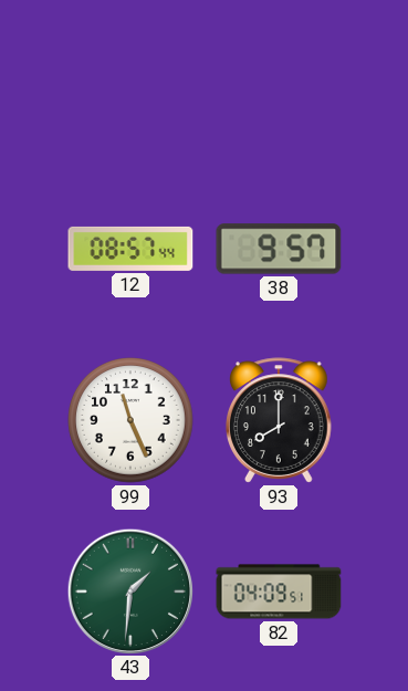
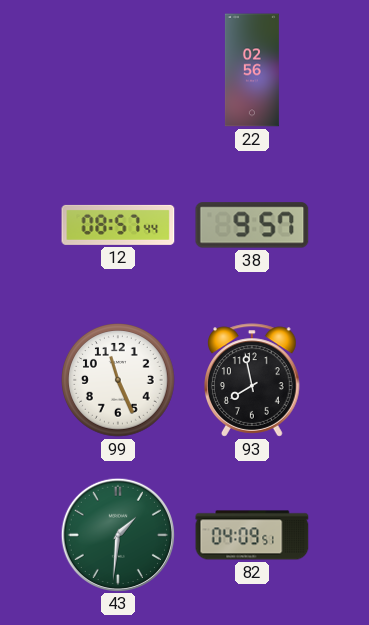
22: none -> 02:56
93: 8:00 -> 7:58
